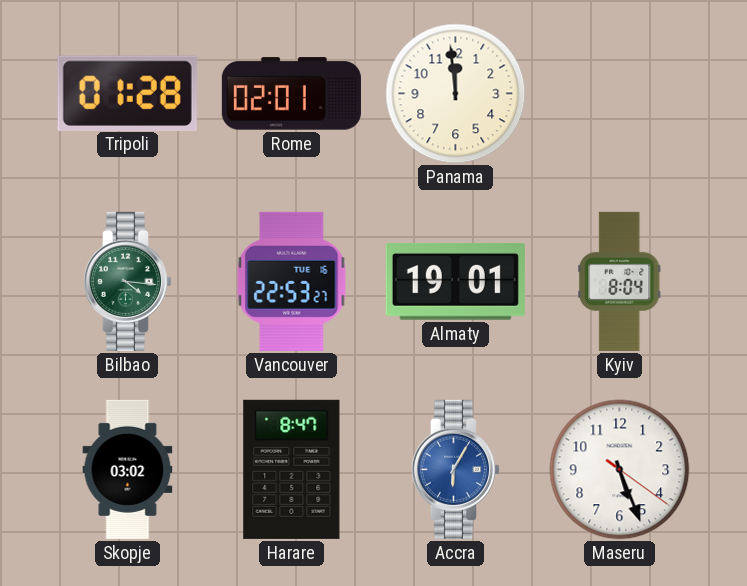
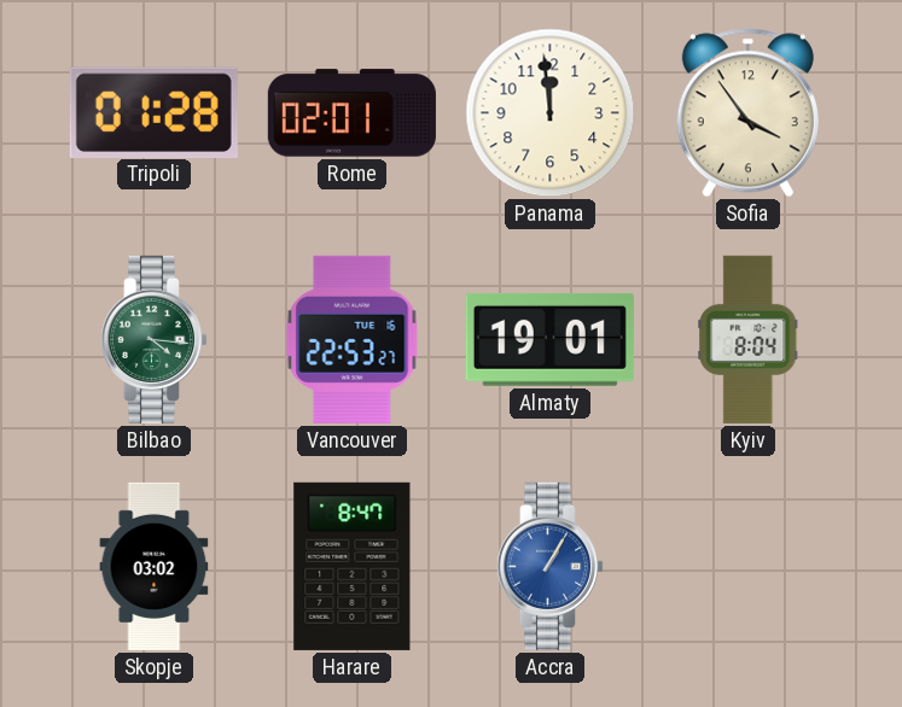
Sofia: none -> 3:54
Accra: 6:05 -> 1:05
Maseru: 5:26 -> none
